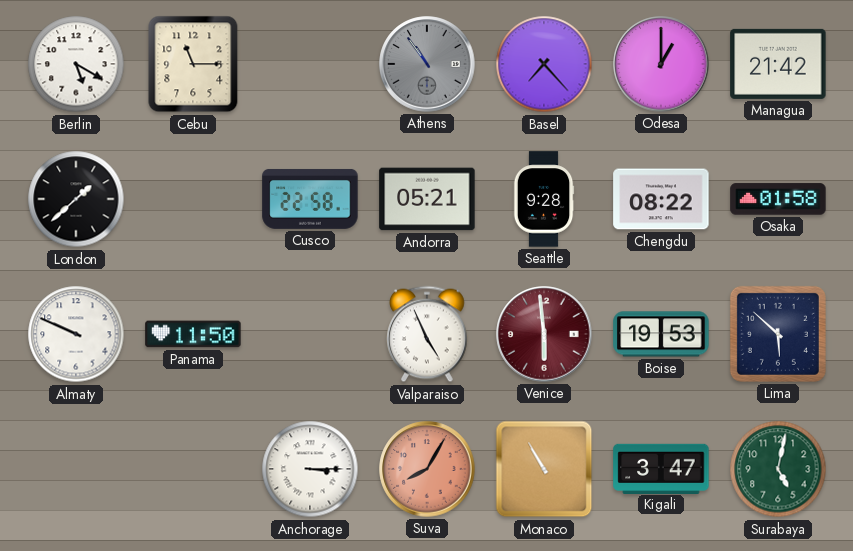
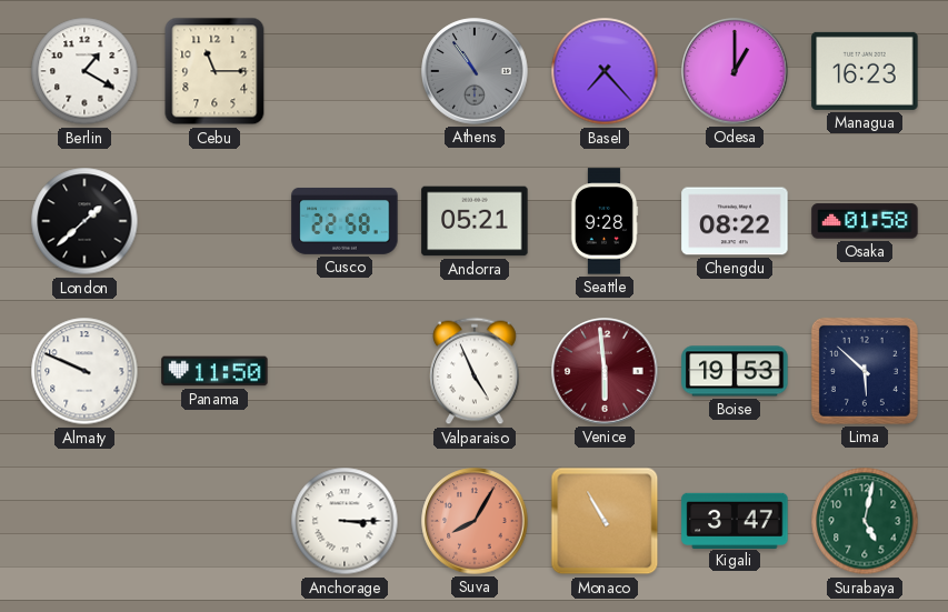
Berlin: 5:20 -> 1:20
Managua: 21:42 -> 16:23
